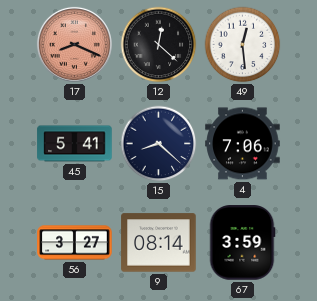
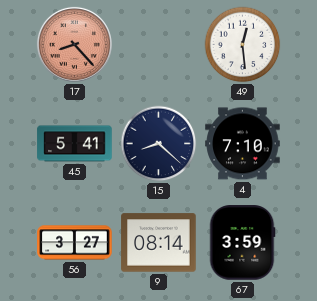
17: 8:19 -> 8:23
12: 12:22 -> none
4: 7:06 -> 7:10
